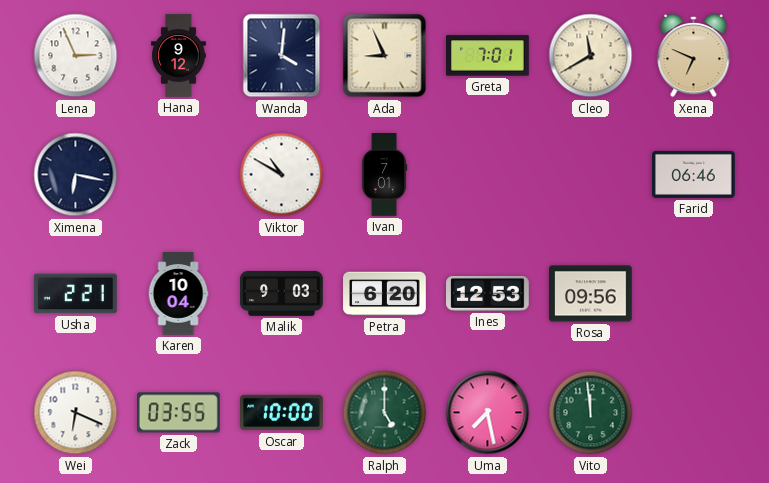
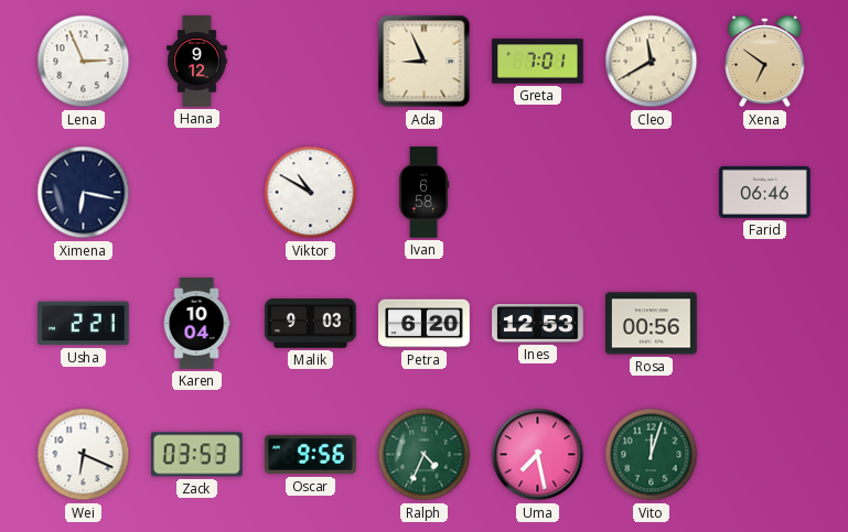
Wanda: 4:01 -> none
Xena: 6:49 -> 6:51
Ivan: 7:01 -> 6:58
Rosa: 09:56 -> 00:56
Zack: 03:55 -> 03:53
Oscar: 10:00 -> 9:56
Ralph: 5:00 -> 4:34
Vito: 11:59 -> 12:03
